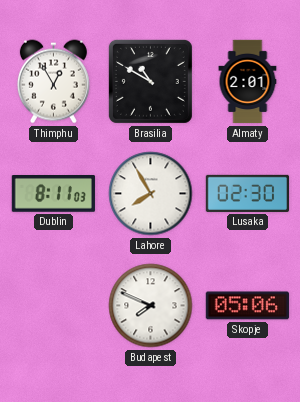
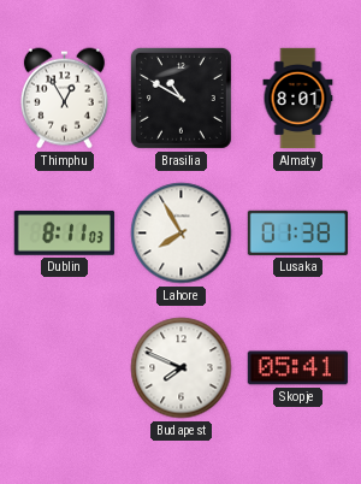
Almaty: 2:01 -> 8:01
Lusaka: 02:30 -> 01:38
Skopje: 05:06 -> 05:41
